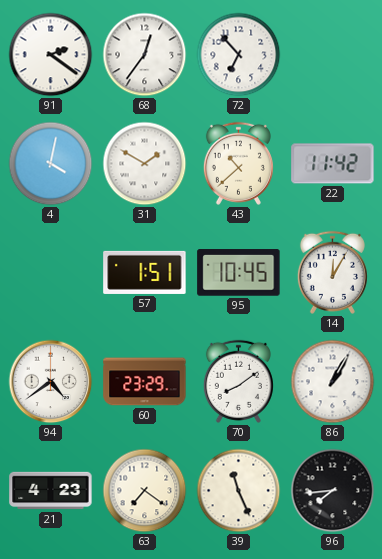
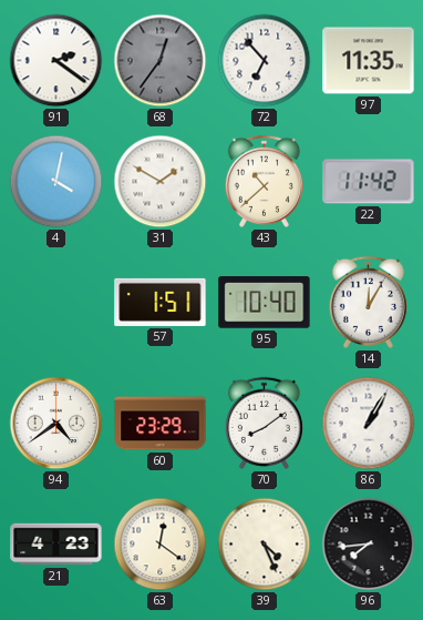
68 dial: white -> grey
97: none -> 11:35
95: 10:45 -> 10:40
63: 7:21 -> 12:21
39: 11:26 -> 4:26
